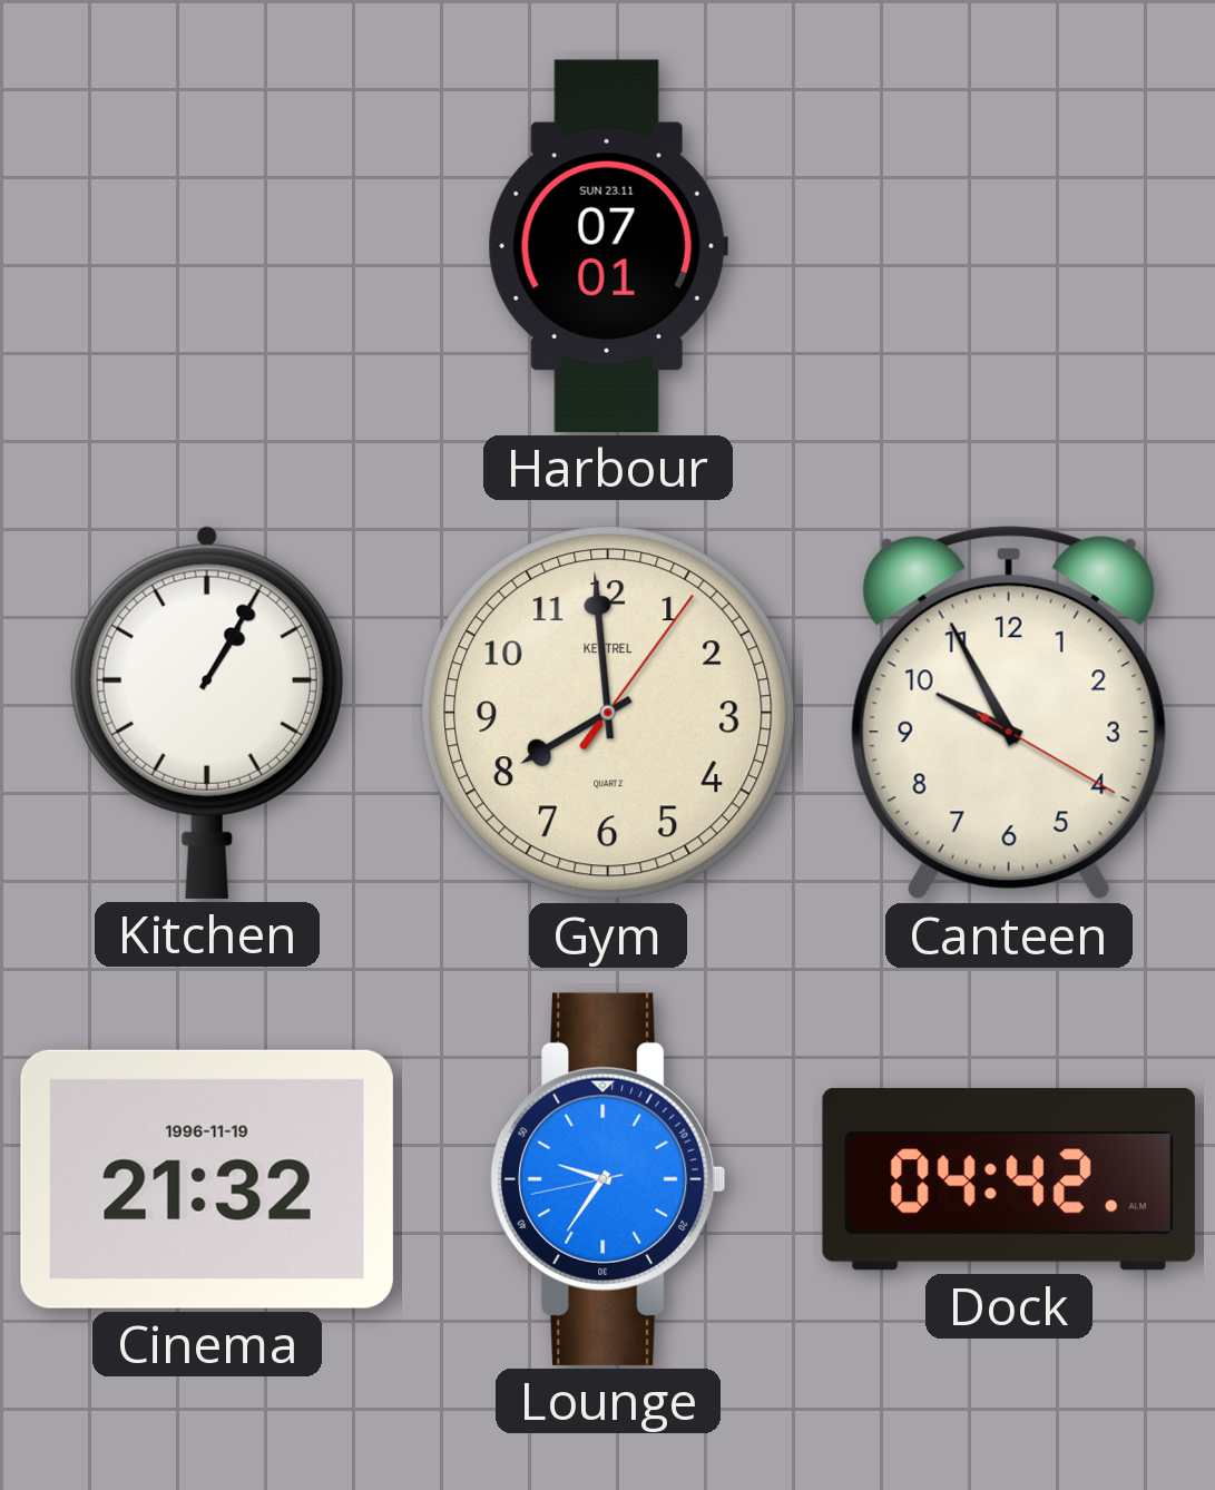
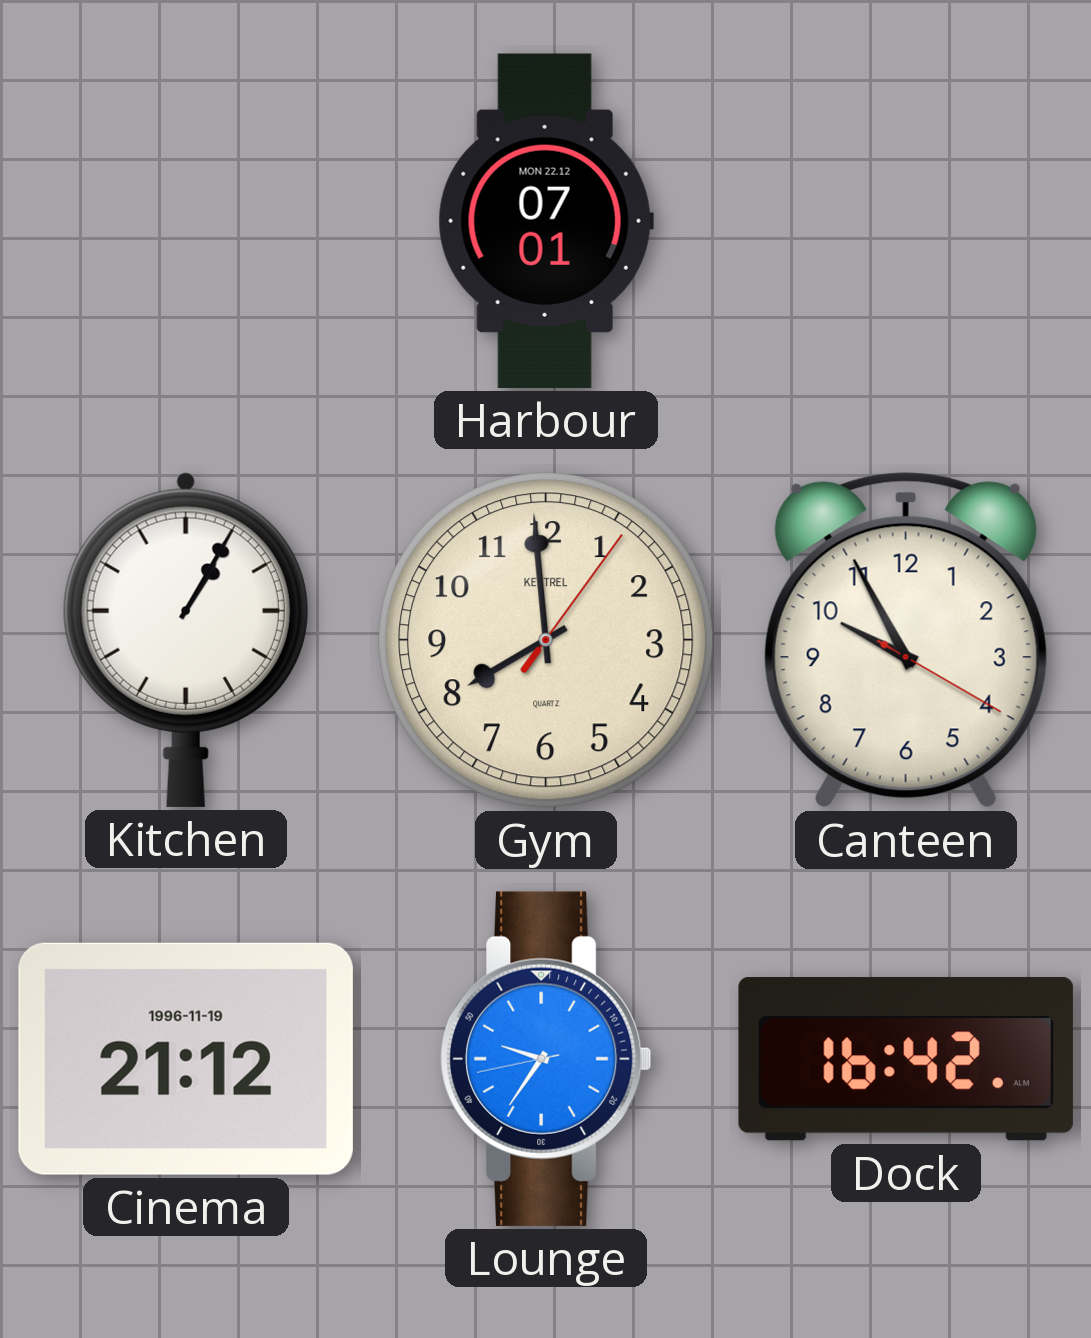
Harbour date: SUN 23.11 -> MON 22.12
Cinema: 21:32 -> 21:12
Dock: 04:42 -> 16:42
